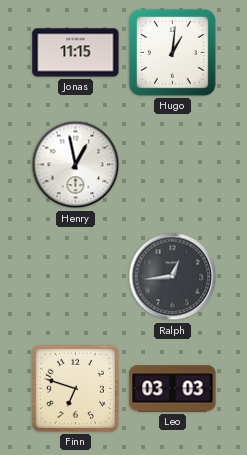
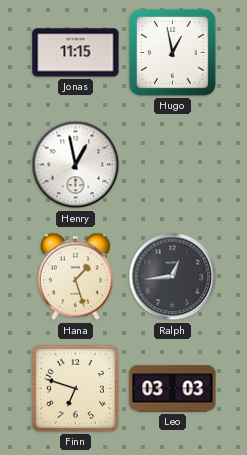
Hugo: 1:01 -> 12:58
Hana: none -> 1:27
